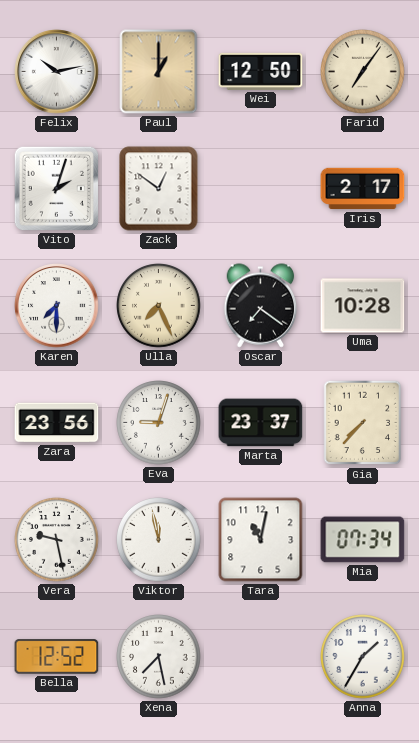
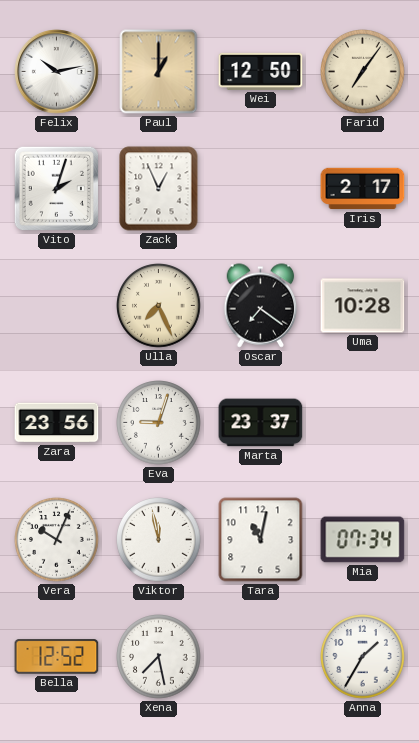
Zack: 12:51 -> 12:56
Karen: 7:30 -> none
Gia: 7:37 -> none
Vera: 9:28 -> 10:04
